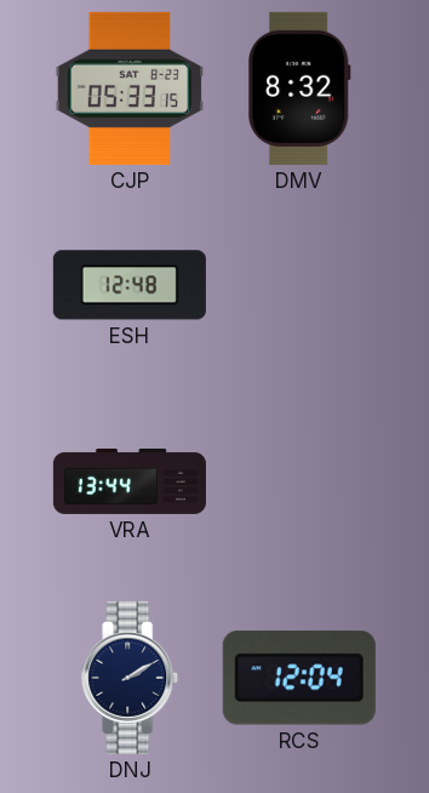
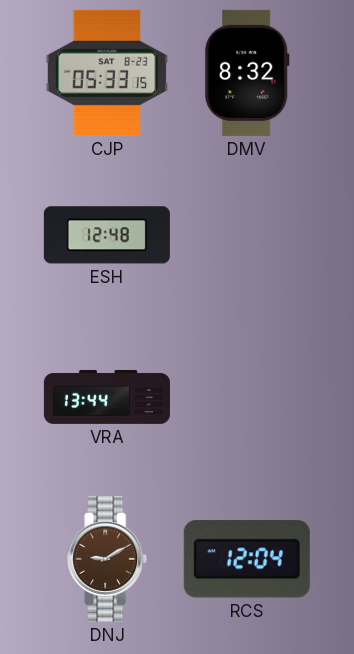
DNJ: 2:10 -> 9:10
DNJ dial: navy -> brown
